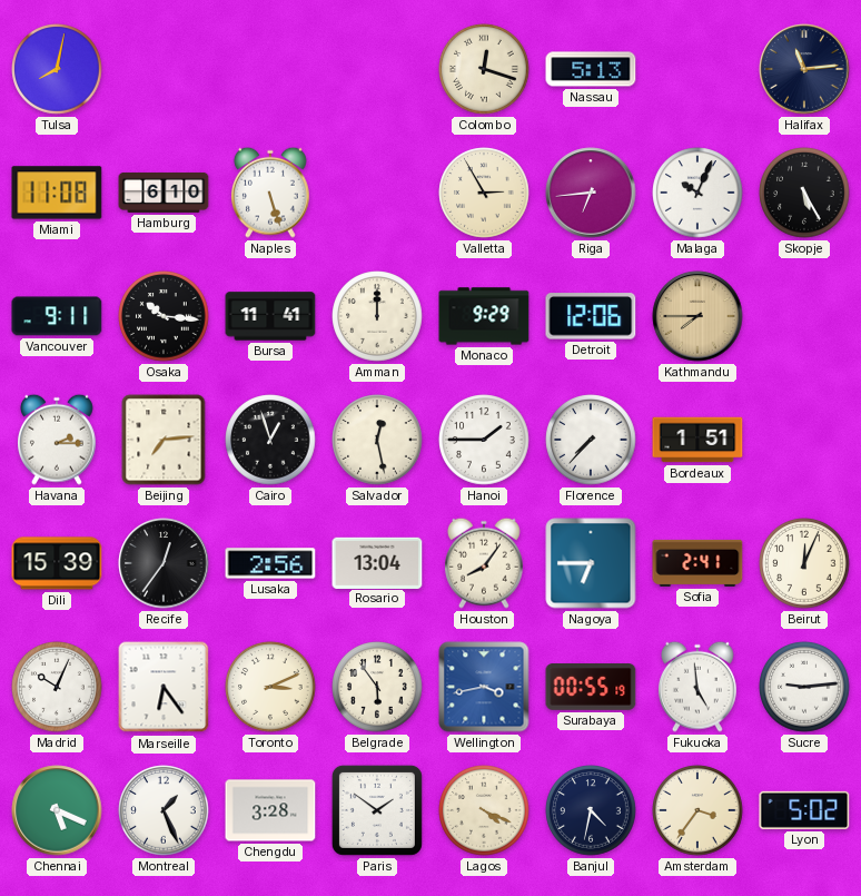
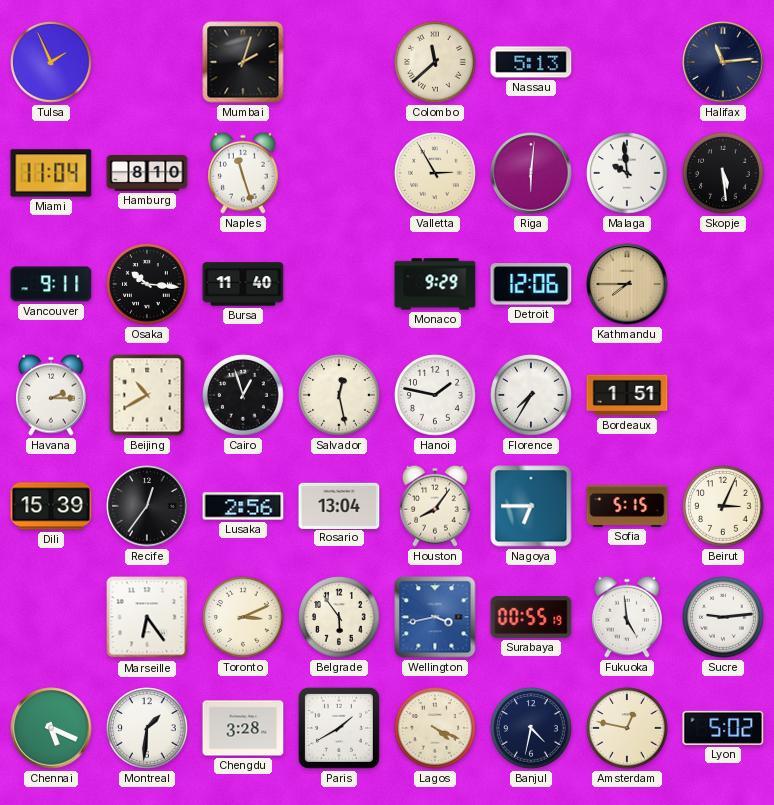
Tulsa: 8:02 -> 1:56
Mumbai: none -> 2:03
Colombo: 12:18 -> 11:38
Miami: 11:08 -> 11:04
Hamburg: 6:10 -> 8:10
Naples: 5:27 -> 11:27
Riga: 6:44 -> 6:01
Malaga: 10:04 -> 9:59
Skopje: 5:25 -> 5:29
Bursa: 11:41 -> 11:40
Amman: 12:00 -> none
Beijing: 7:14 -> 10:40
Hanoi: 1:45 -> 1:47
Florence: 7:37 -> 7:35
Sofia: 2:41 -> 5:15
Beirut: 12:04 -> 3:04
Madrid: 10:04 -> none
Montreal: 1:26 -> 1:31
Paris: 1:51 -> 1:40
Amsterdam: 3:36 -> 12:47
